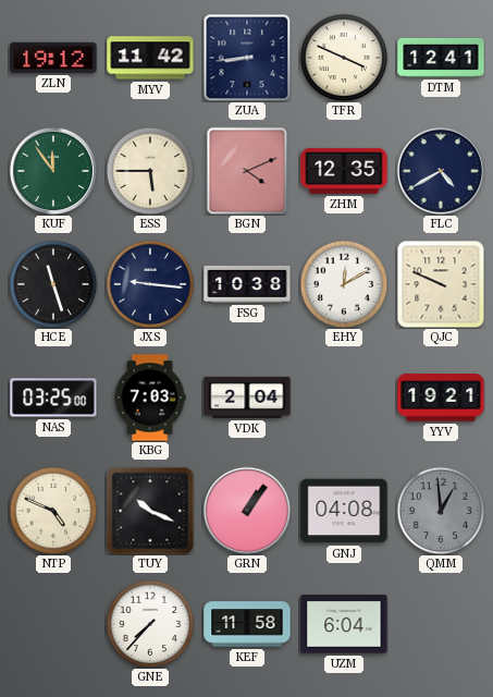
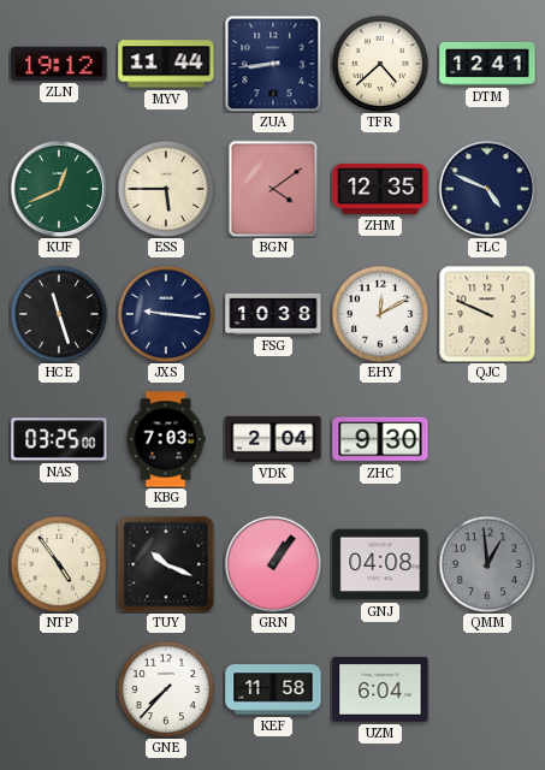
MYV: 11:42 -> 11:44
TFR: 3:49 -> 4:38
KUF: 11:54 -> 12:41
BGN: 4:11 -> 4:09
FLC: 4:40 -> 4:49
ZHC: none -> 9:30
YYV: 19:21 -> none
NTP: 4:49 -> 4:54
